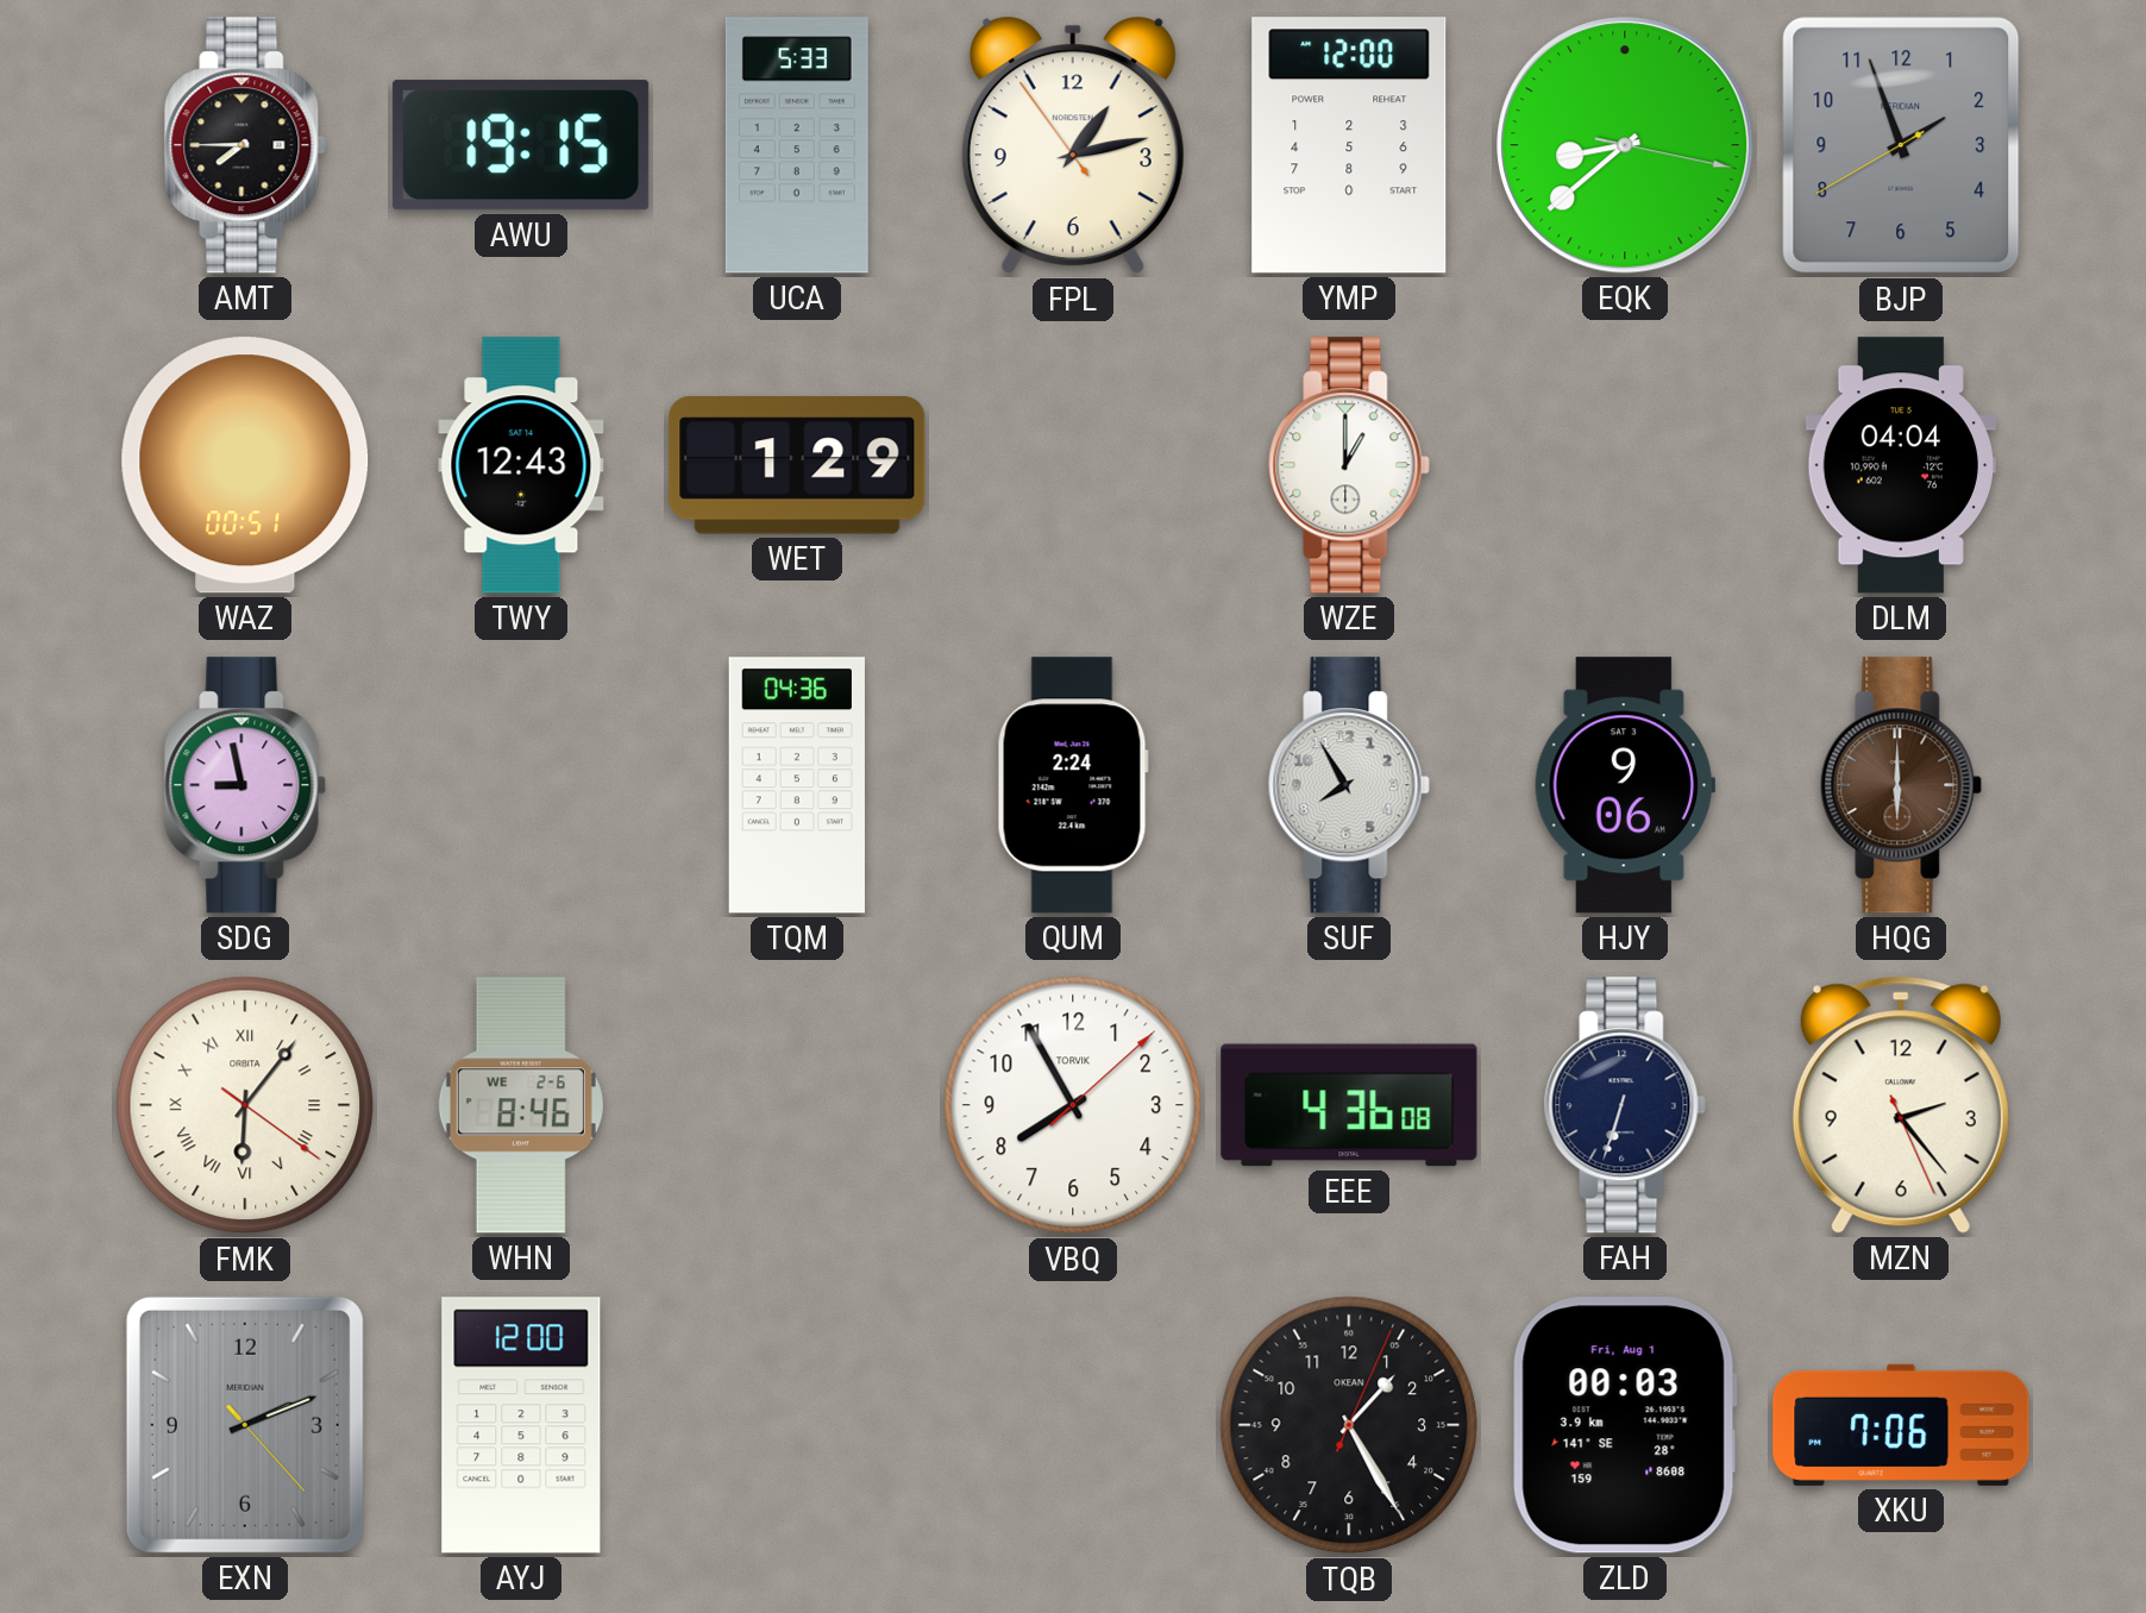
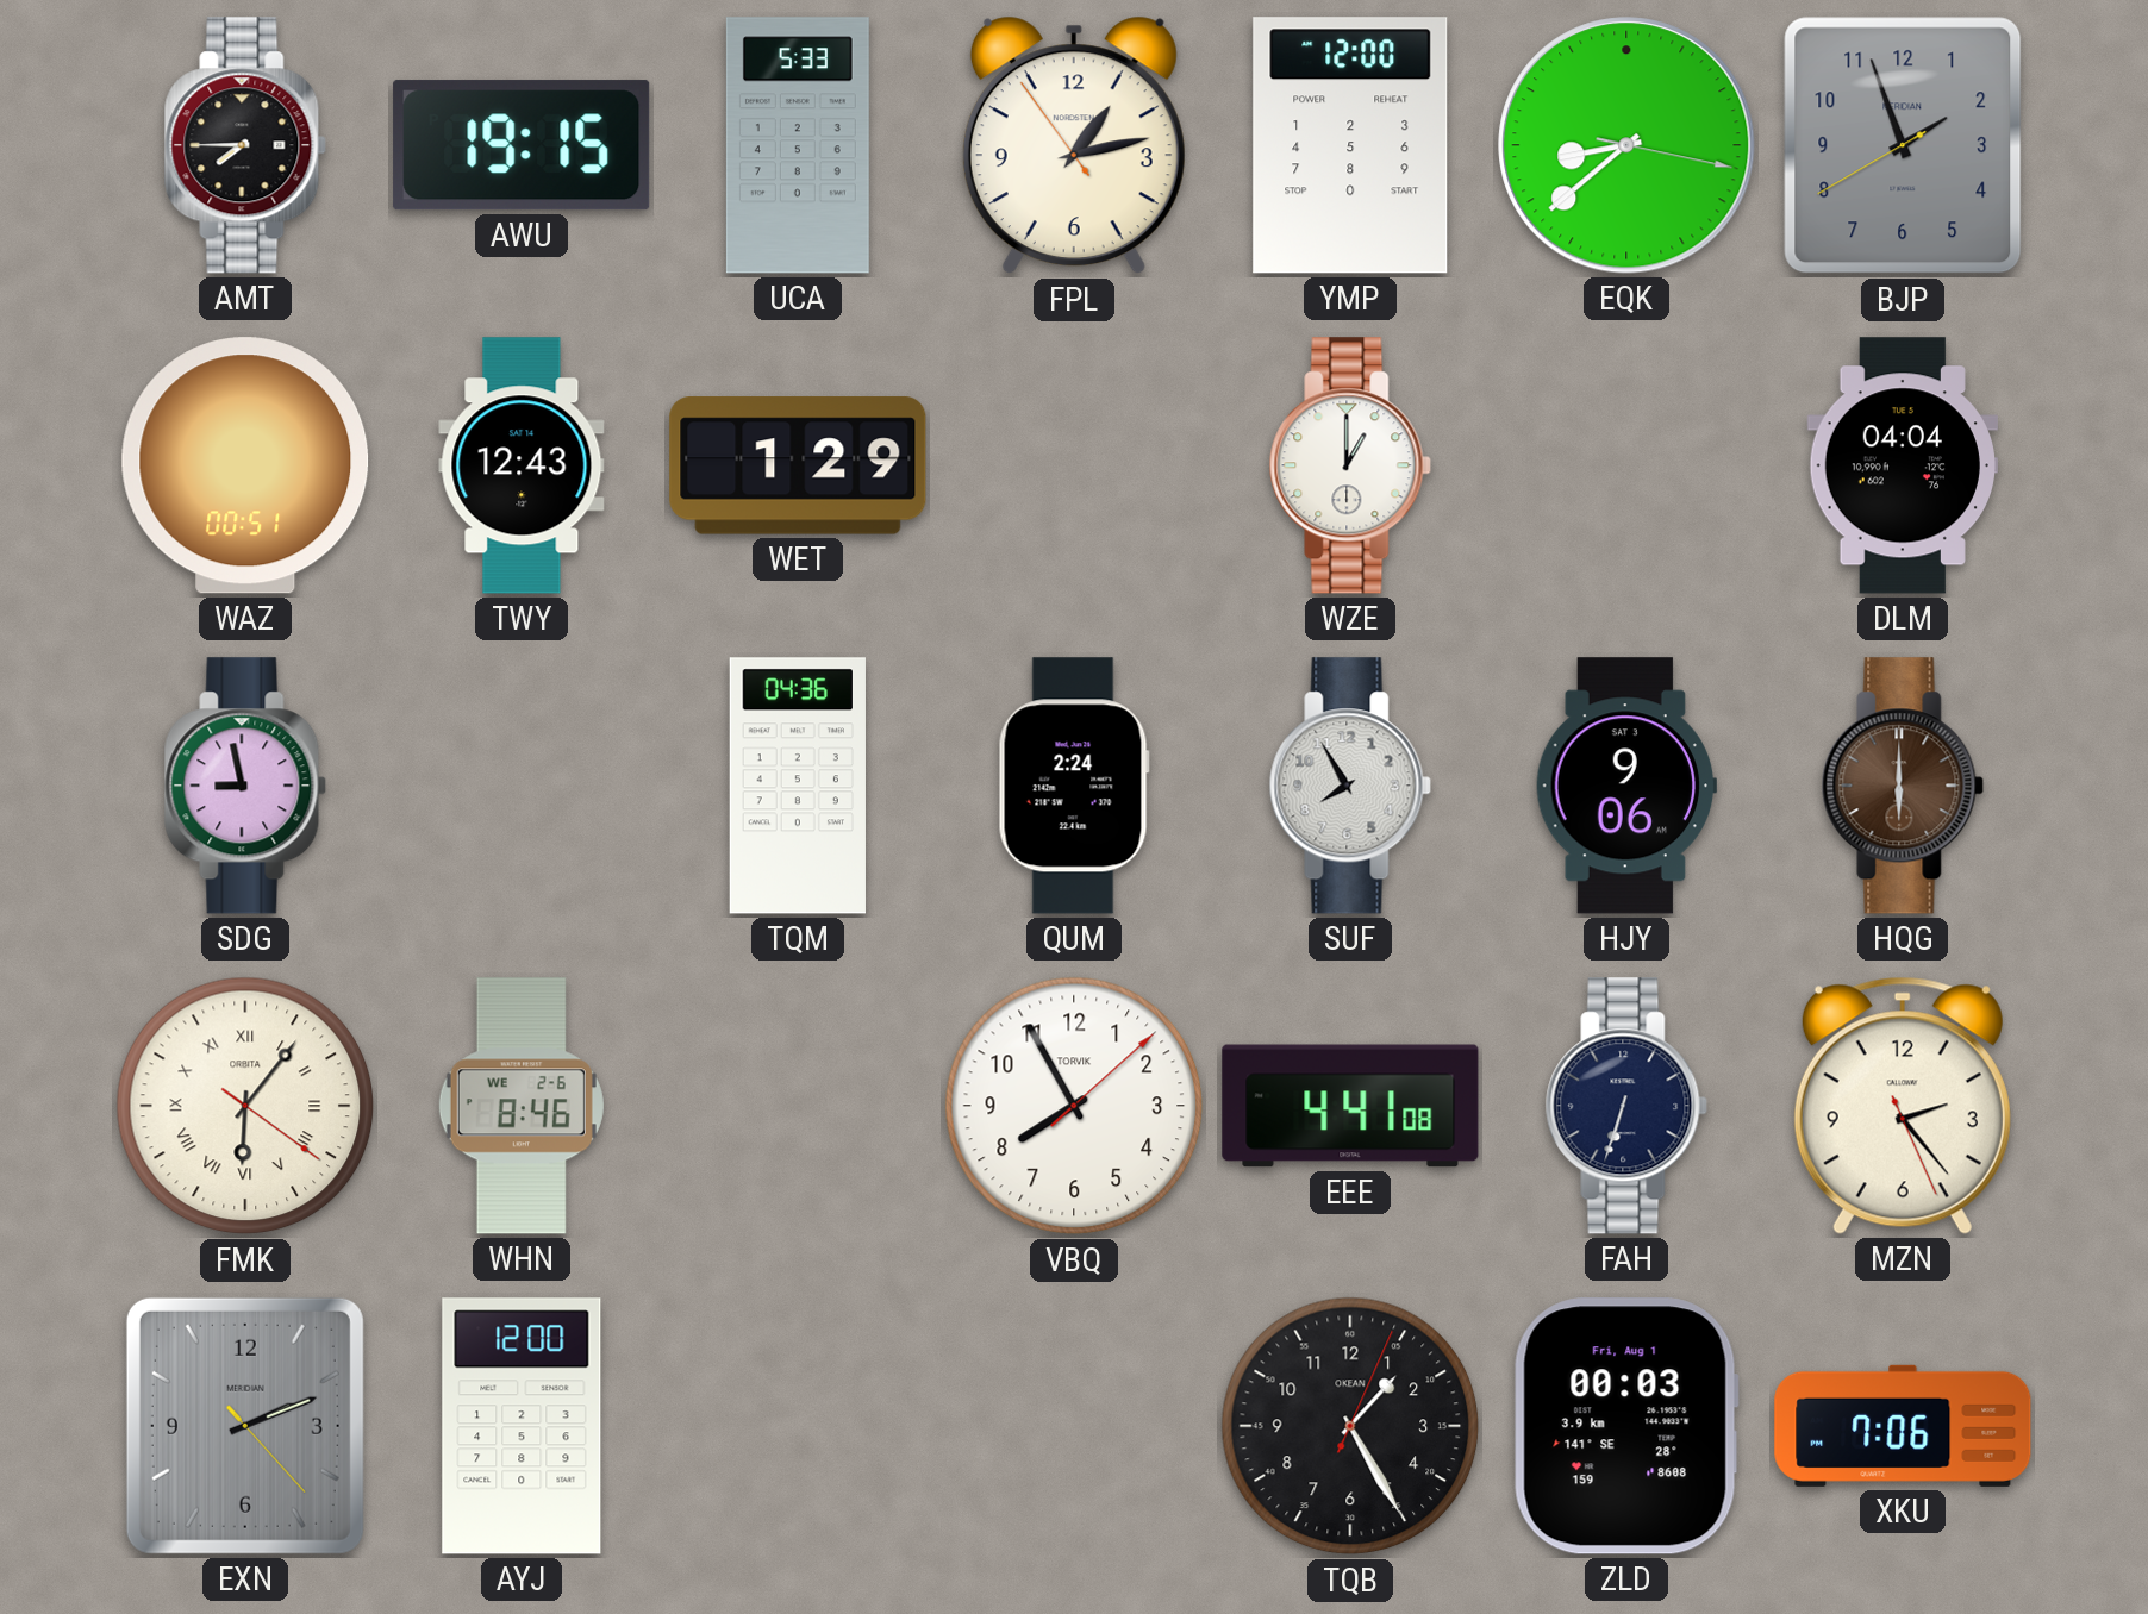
EEE: 4:36 -> 4:41
